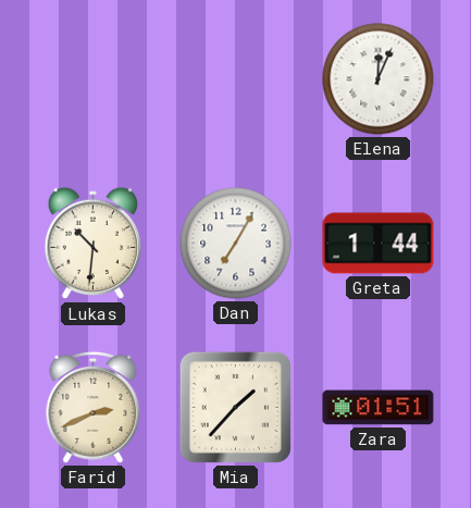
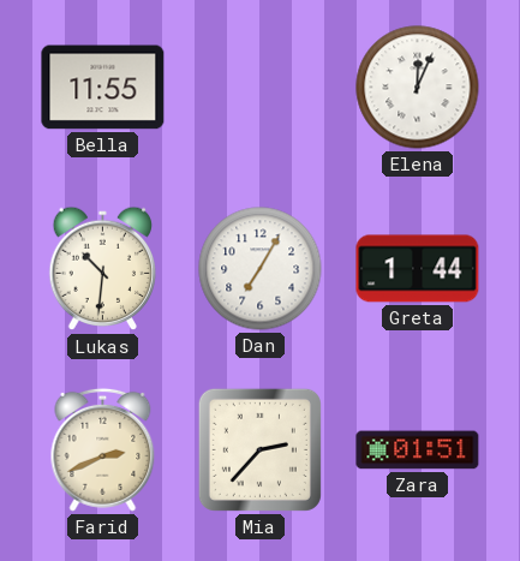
Bella: none -> 11:55
Mia: 1:37 -> 2:37
